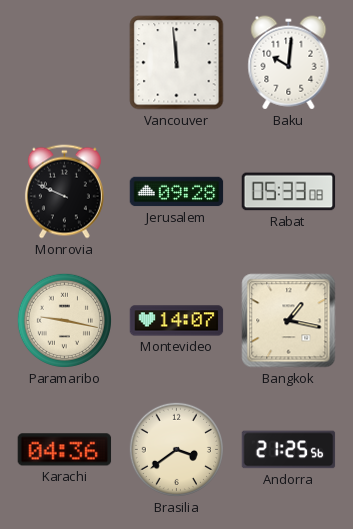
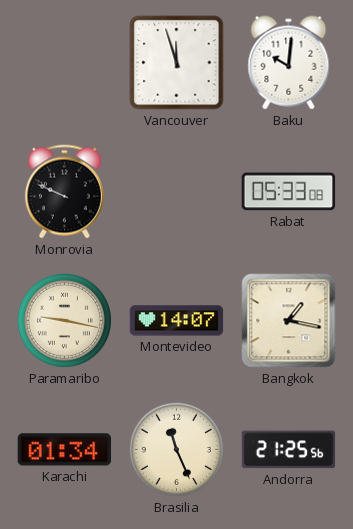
Vancouver: 11:59 -> 11:57
Jerusalem: 09:28 -> none
Karachi: 04:36 -> 01:34
Brasilia: 3:39 -> 11:26
